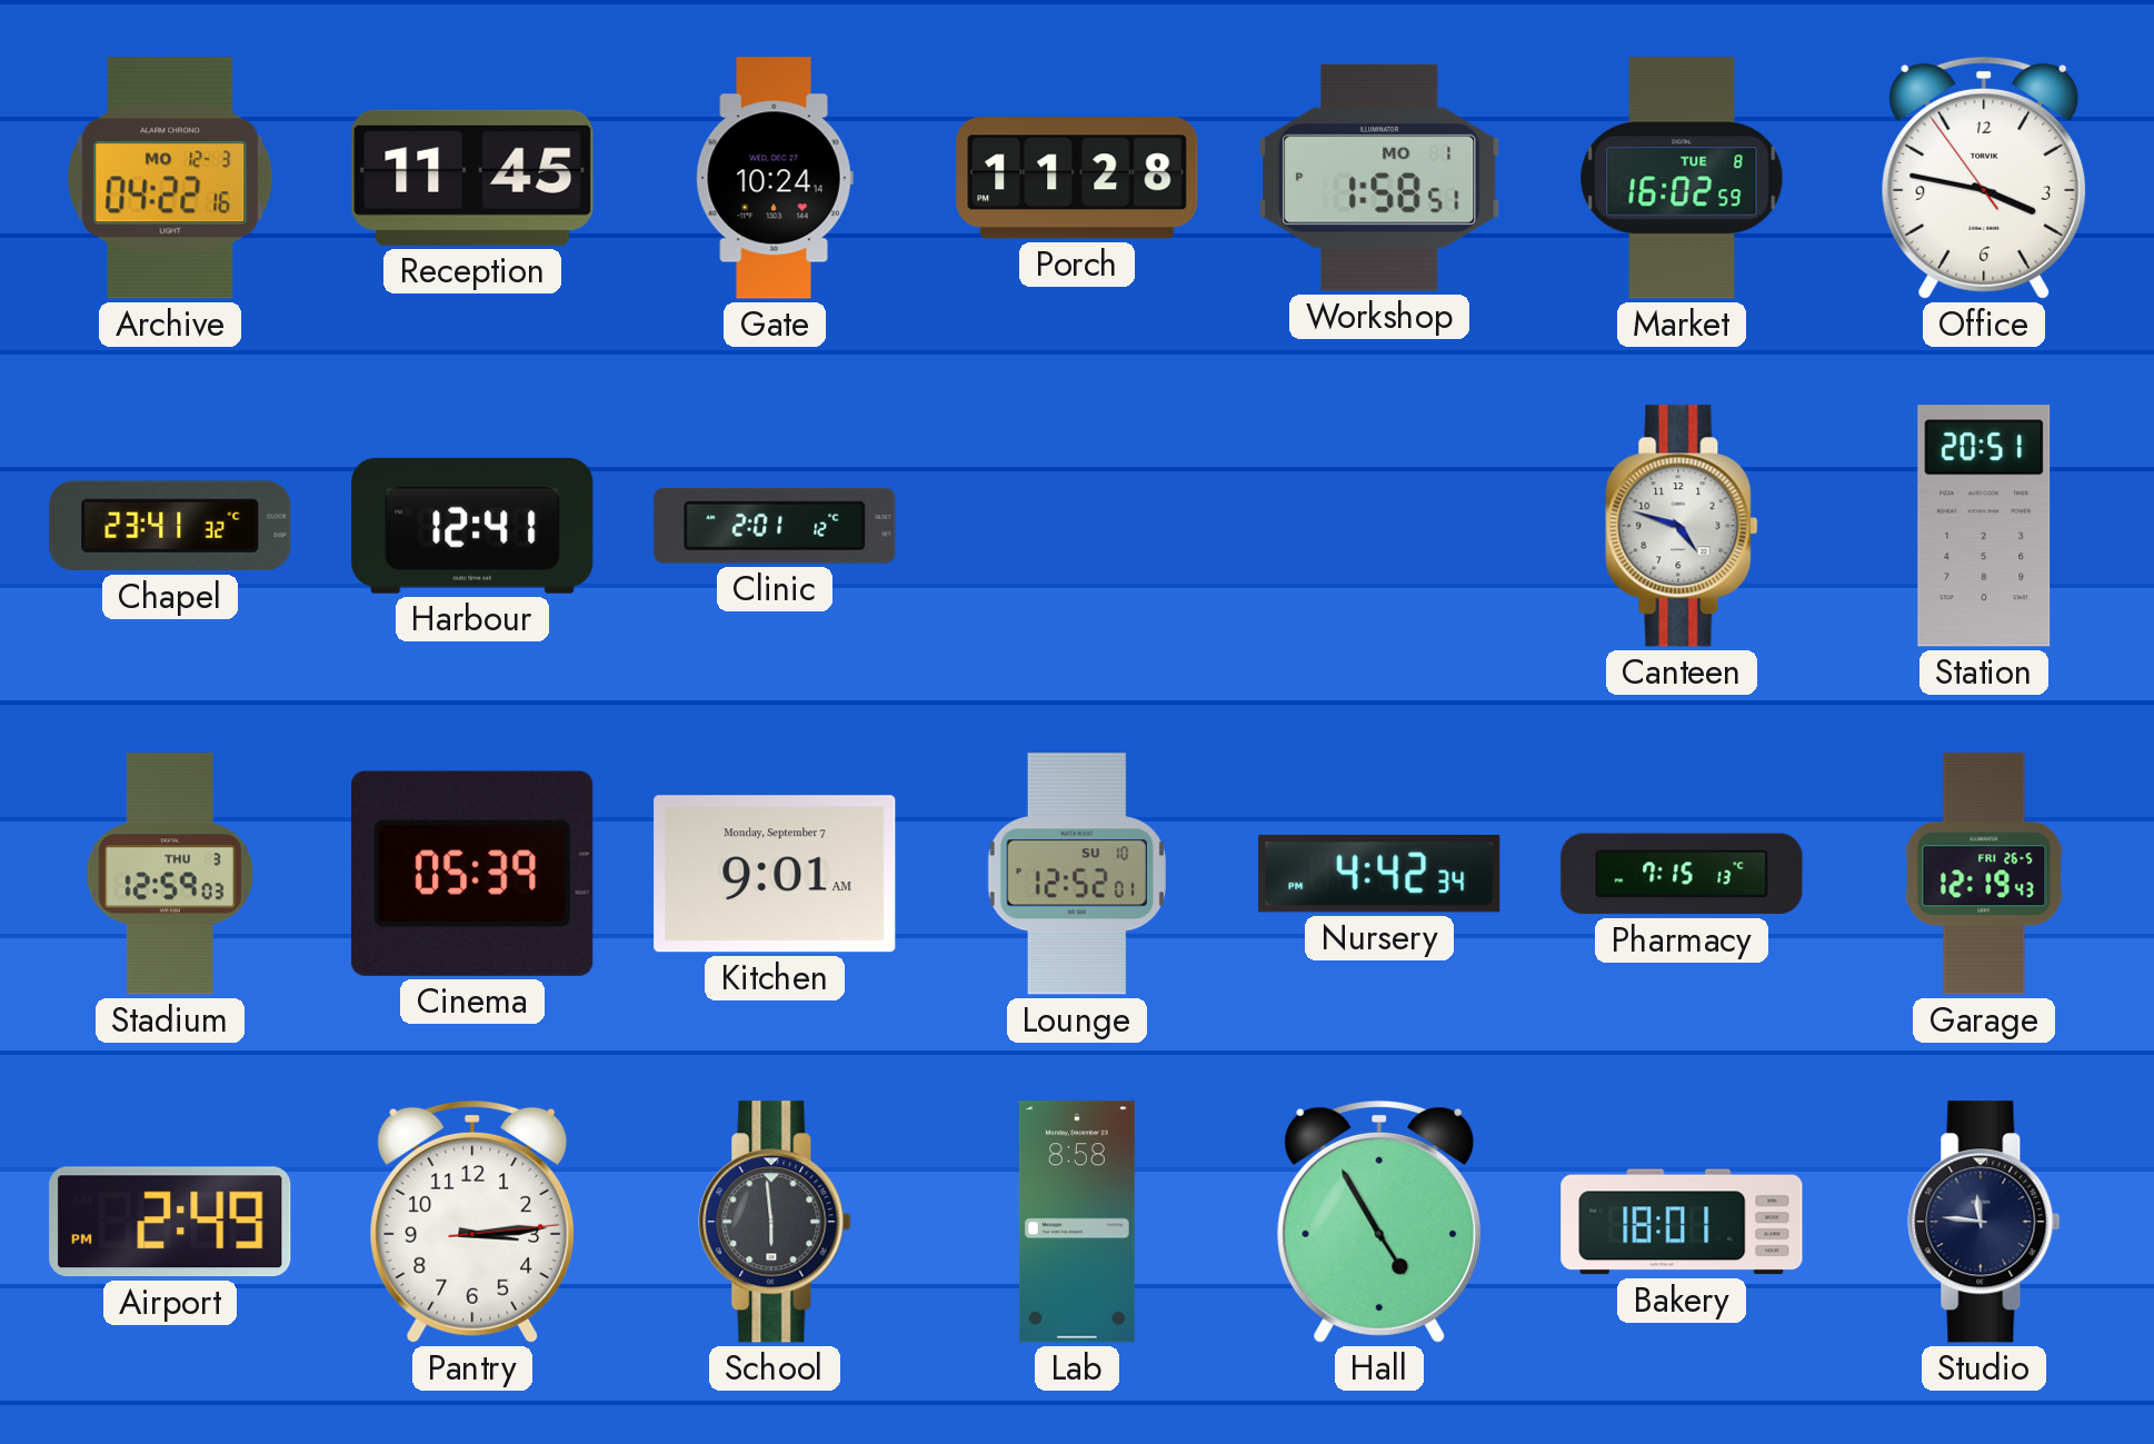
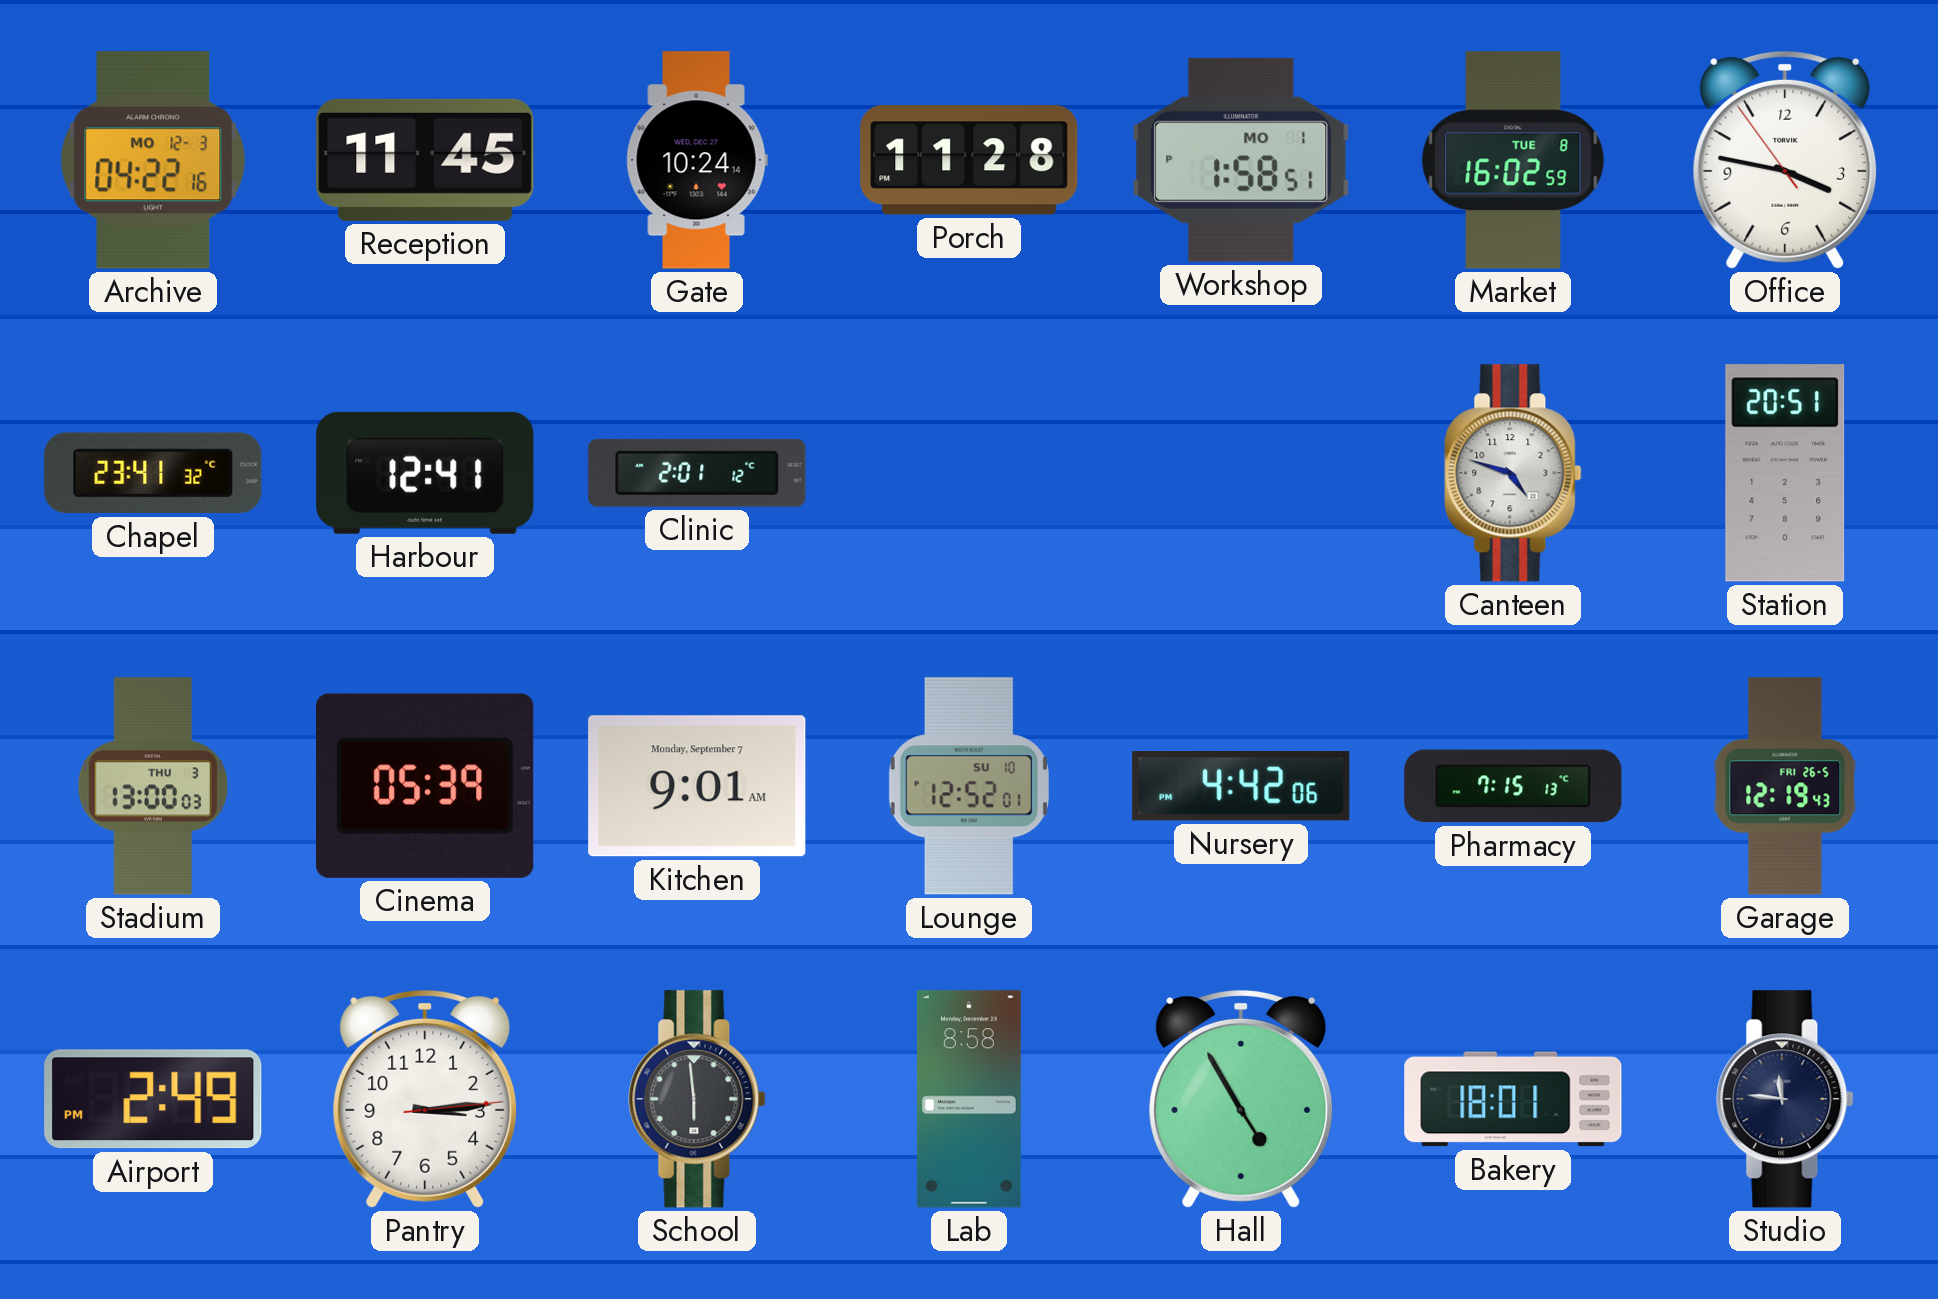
Stadium: 12:59 -> 13:00
Nursery: 4:42:34 -> 4:42:06
